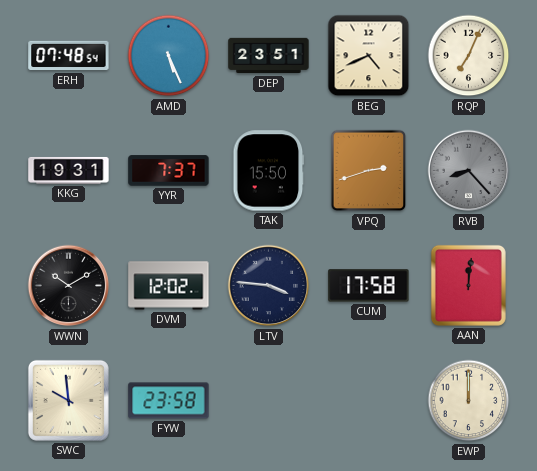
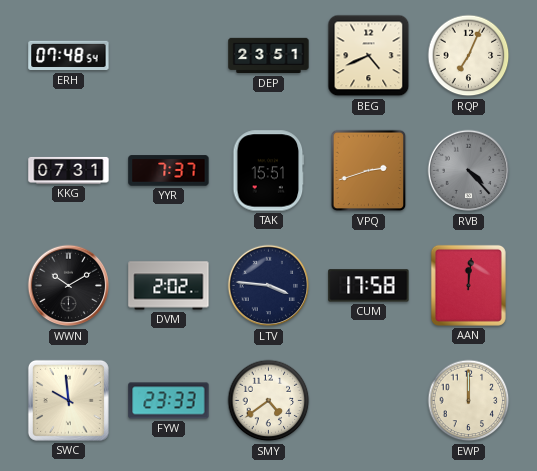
AMD: 5:26 -> none
KKG: 19:31 -> 07:31
TAK: 15:50 -> 15:51
RVB: 8:23 -> 4:23
DVM: 12:02 -> 2:02
FYW: 23:58 -> 23:33
SMY: none -> 4:39
